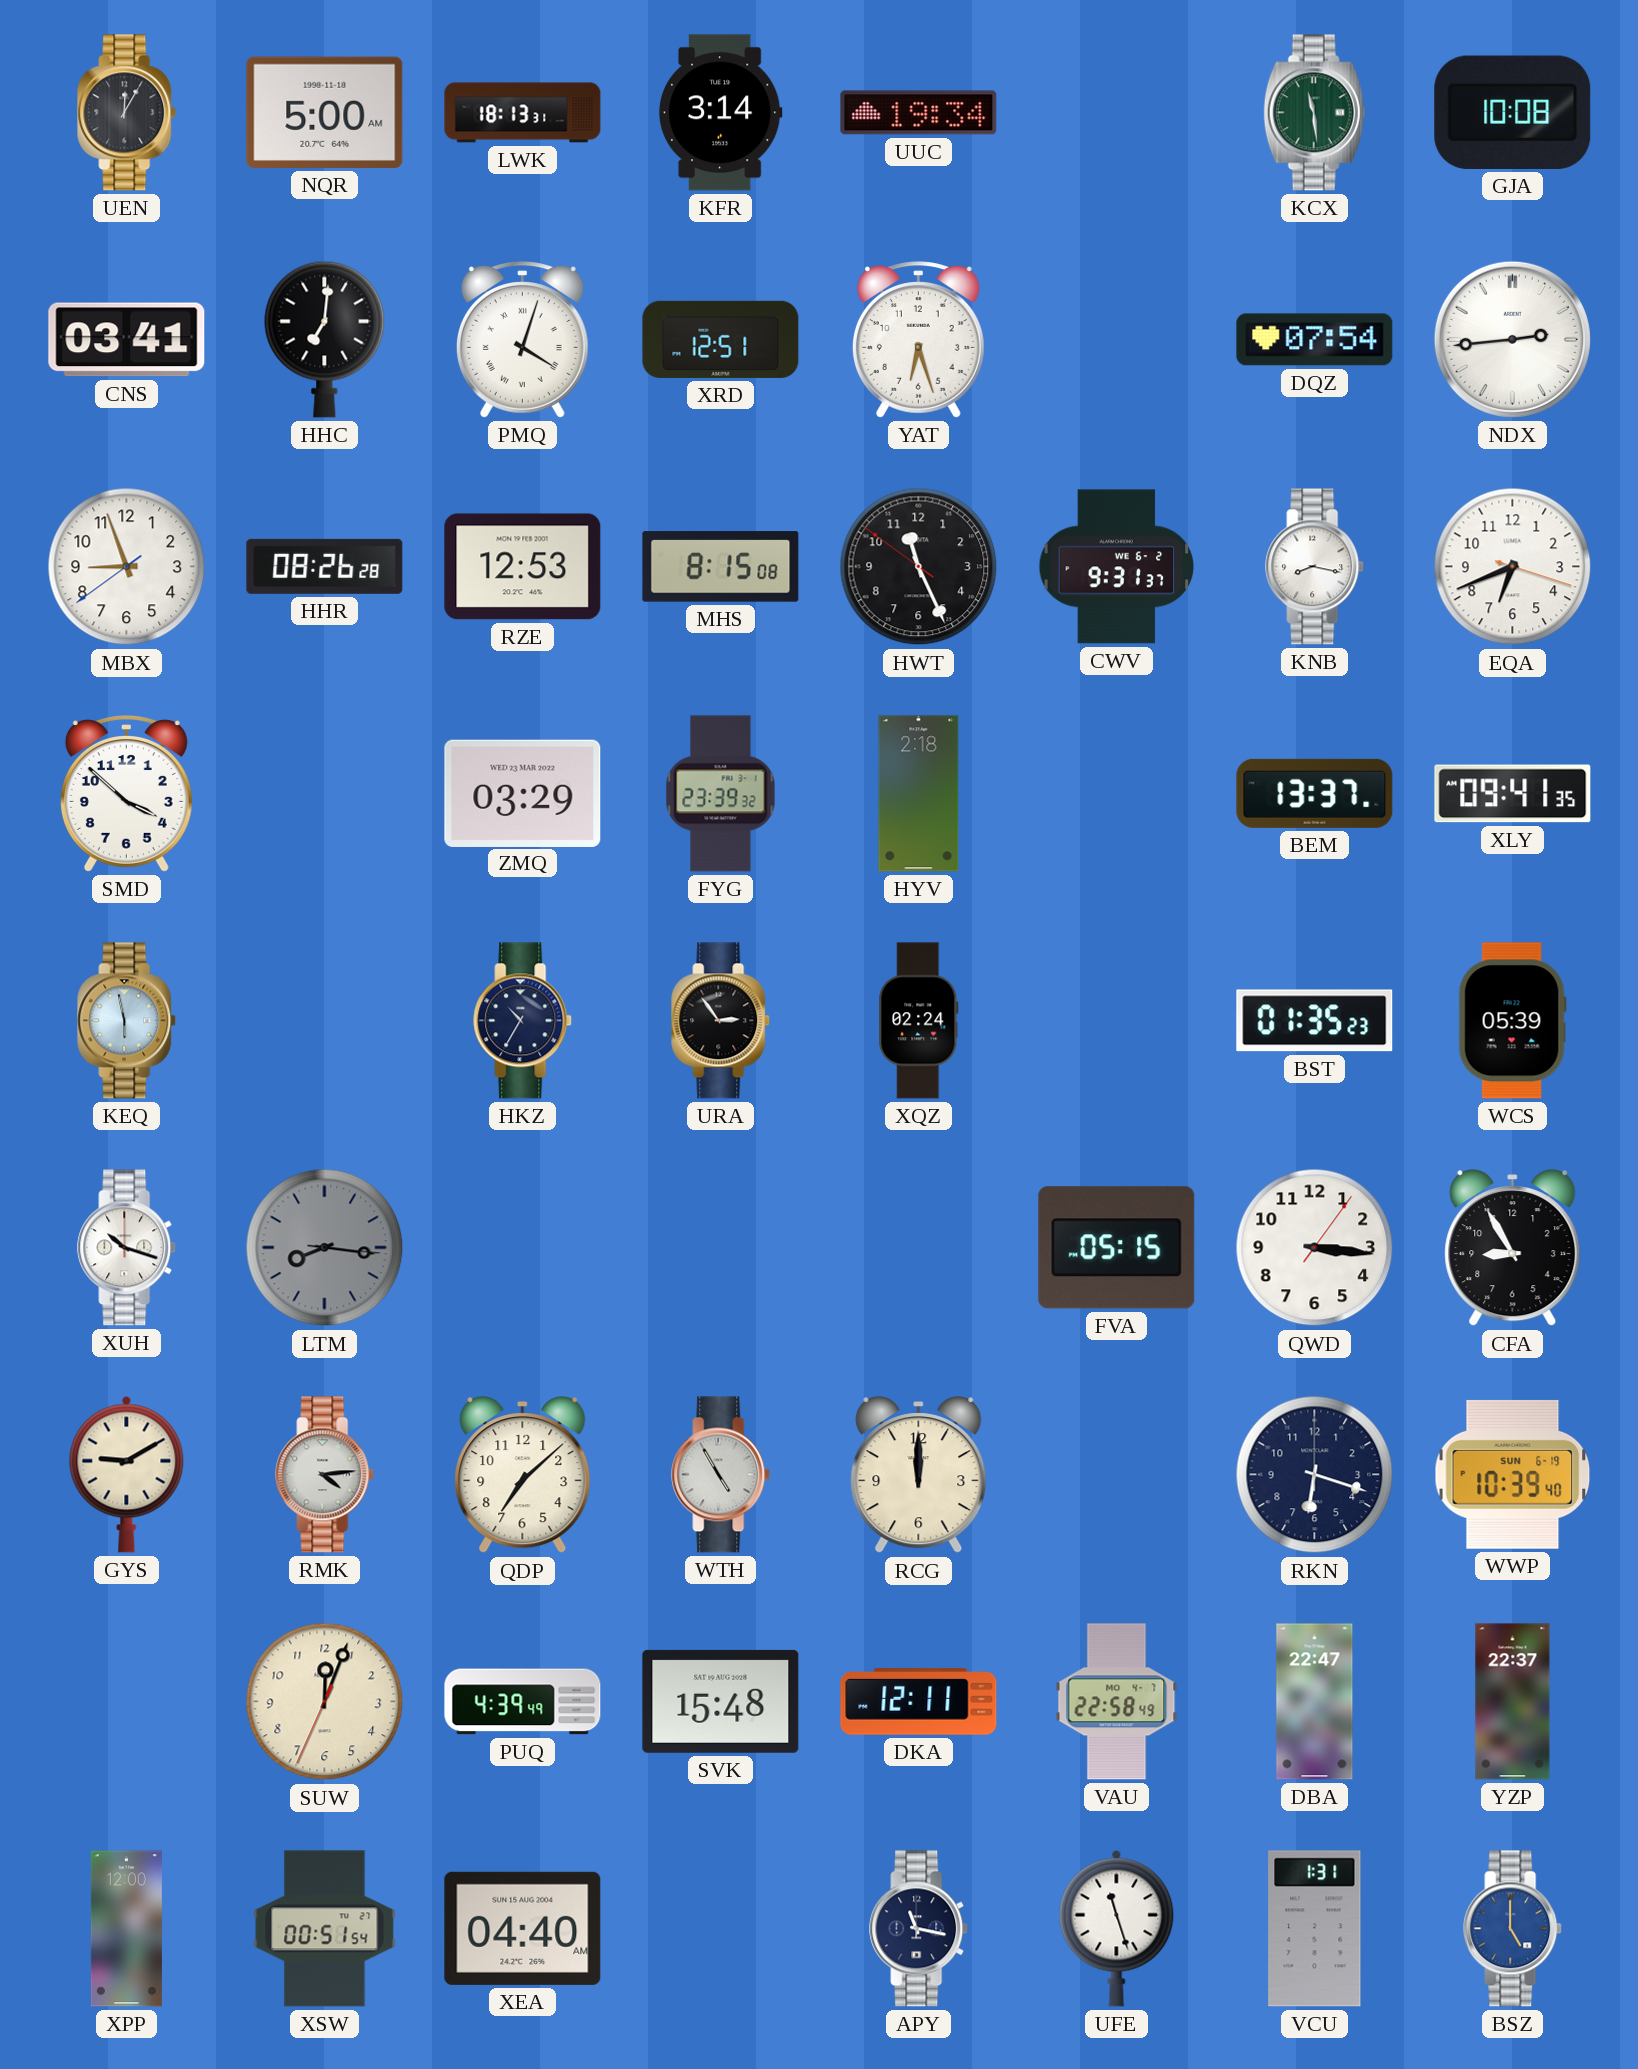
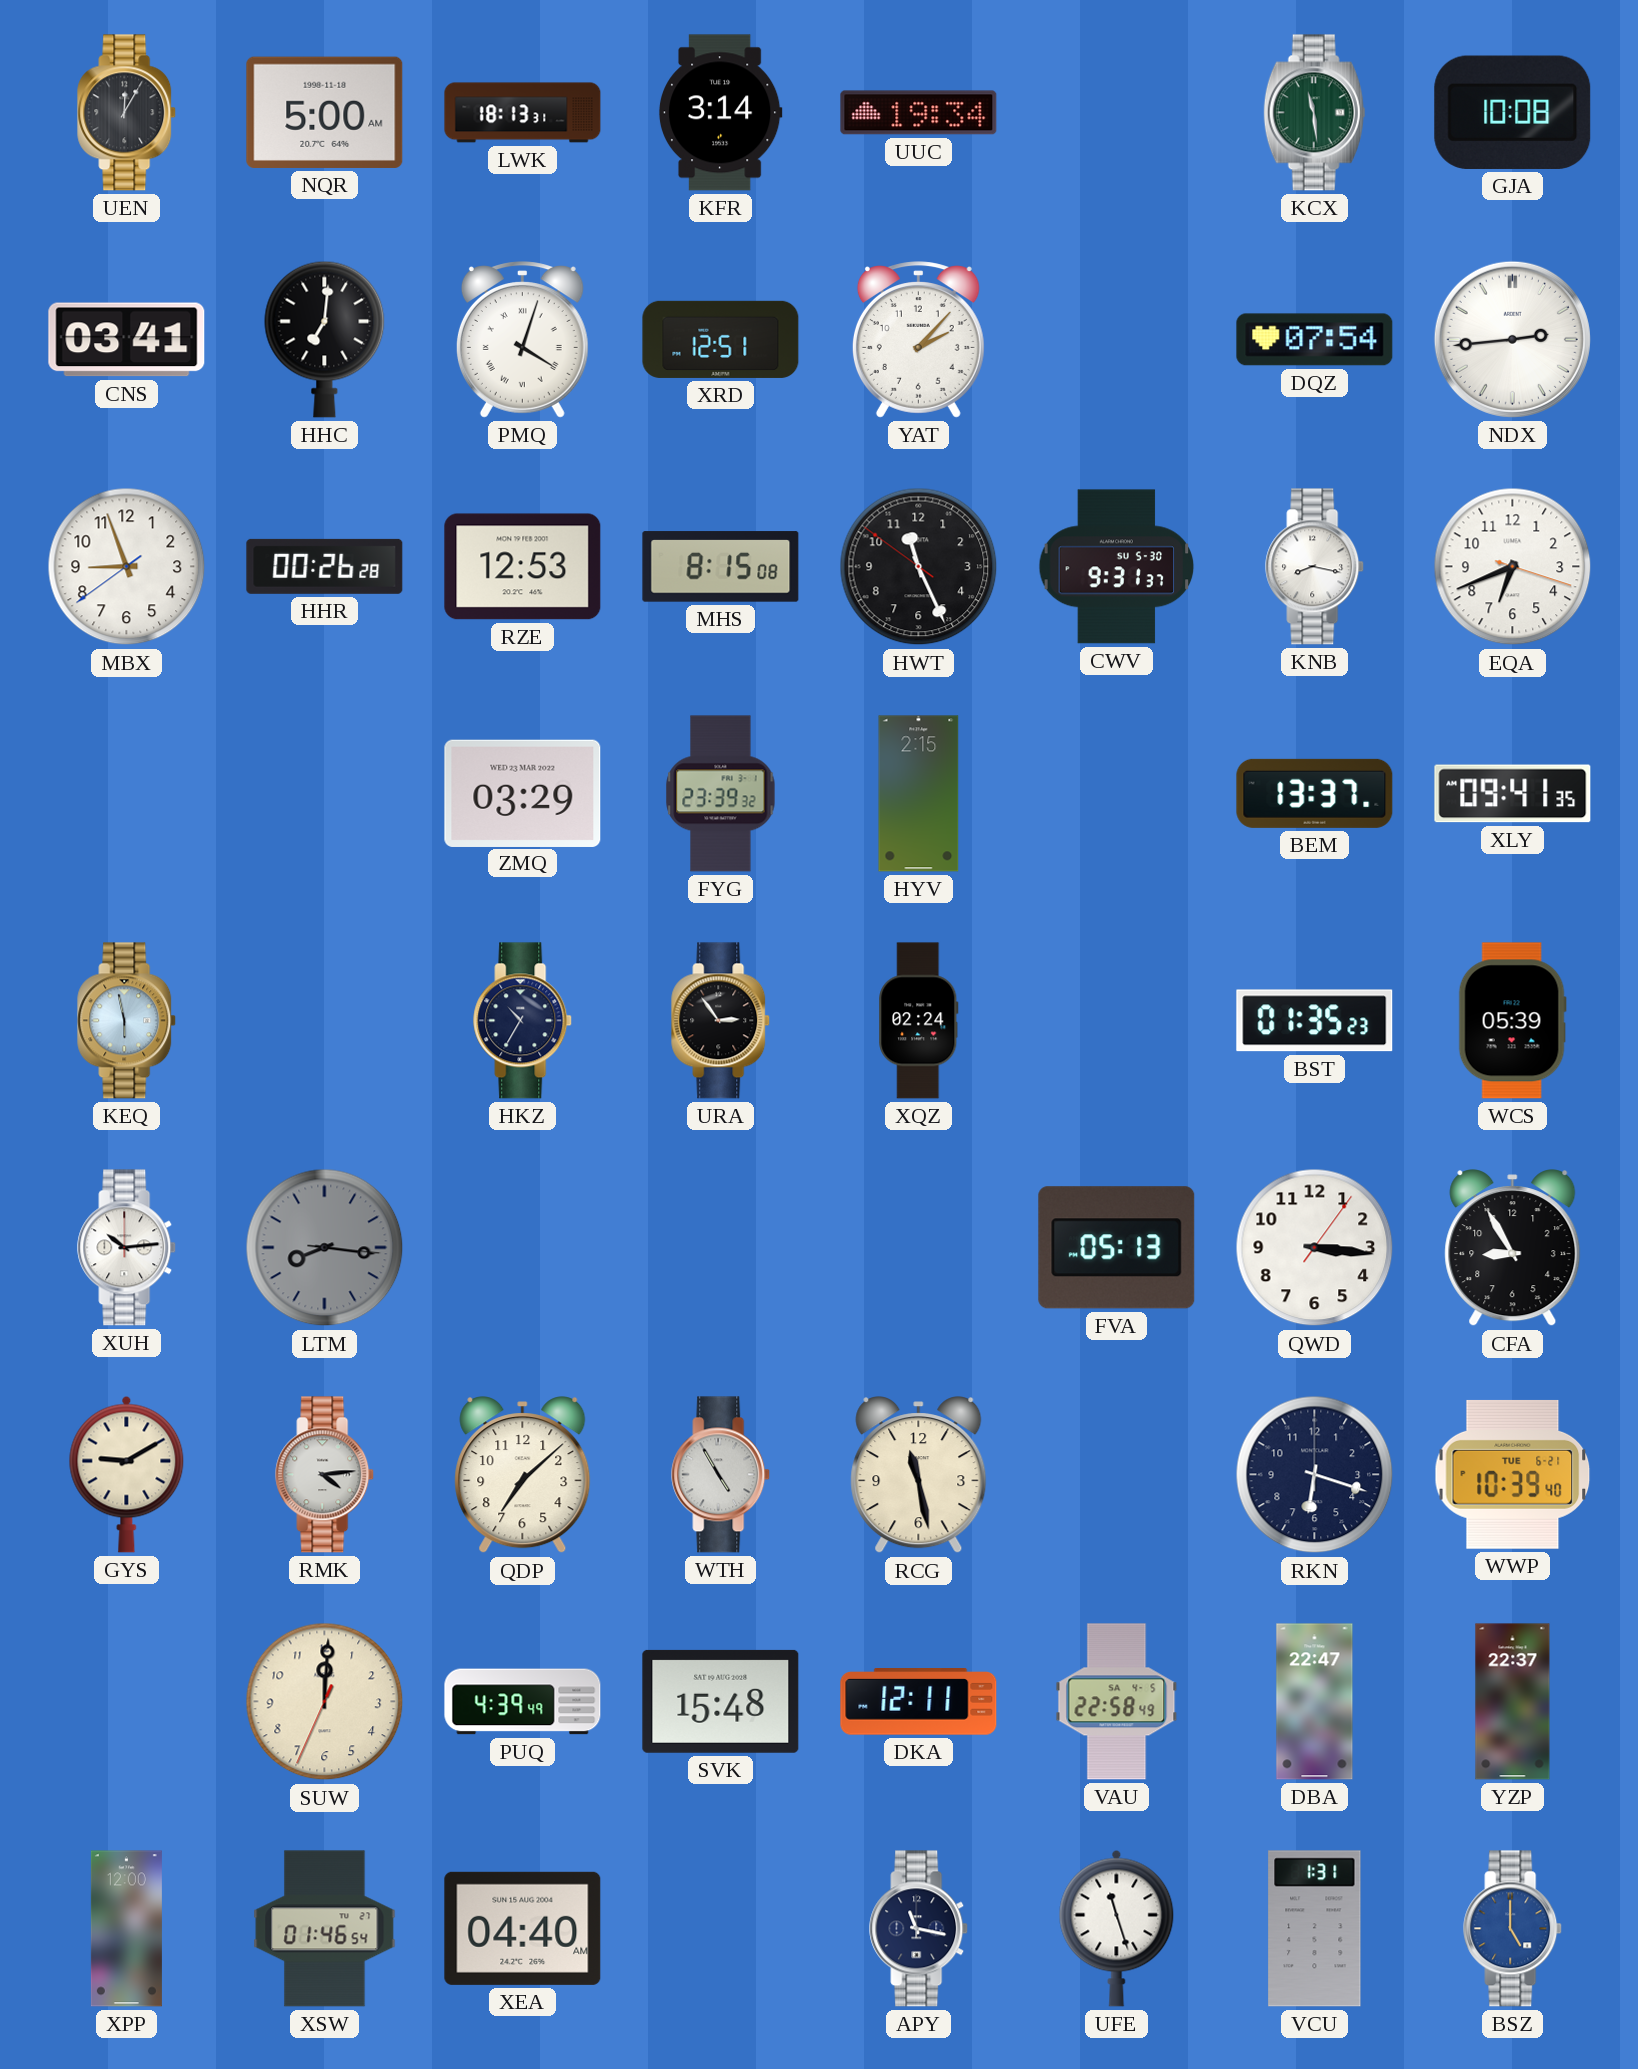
YAT: 6:27 -> 2:07
HHR: 08:26 -> 00:26
CWV date: WE 6-2 -> SU 5-30
SMD: 3:52 -> none
HYV: 2:18 -> 2:15
XUH: 10:18 -> 10:14
FVA: 05:15 -> 05:13
RCG: 12:00 -> 11:28
WWP date: SUN 6-19 -> TUE 6-21
SUW: 12:03 -> 12:00
VAU date: MO 4-7 -> SA 4-5
XSW: 00:51 -> 01:46
